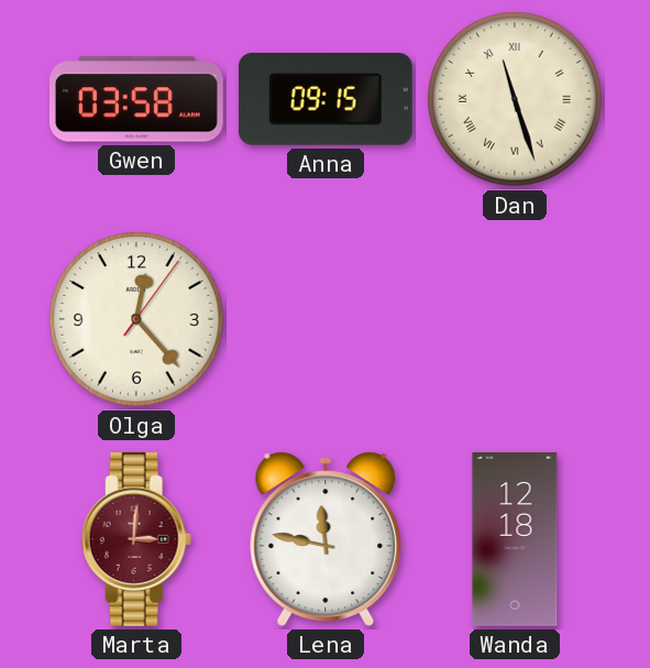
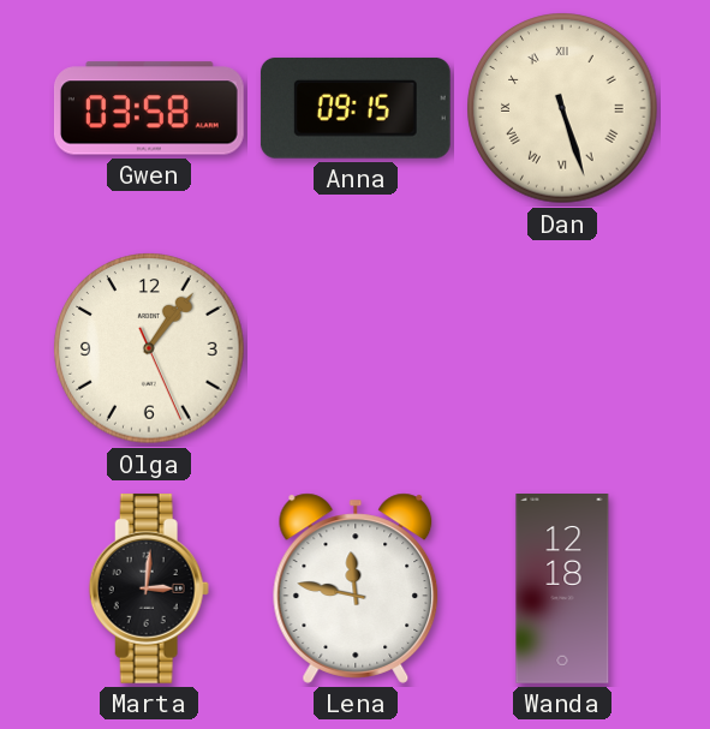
Dan: 11:27 -> 5:27
Olga: 12:23 -> 1:06
Marta dial: burgundy -> black
